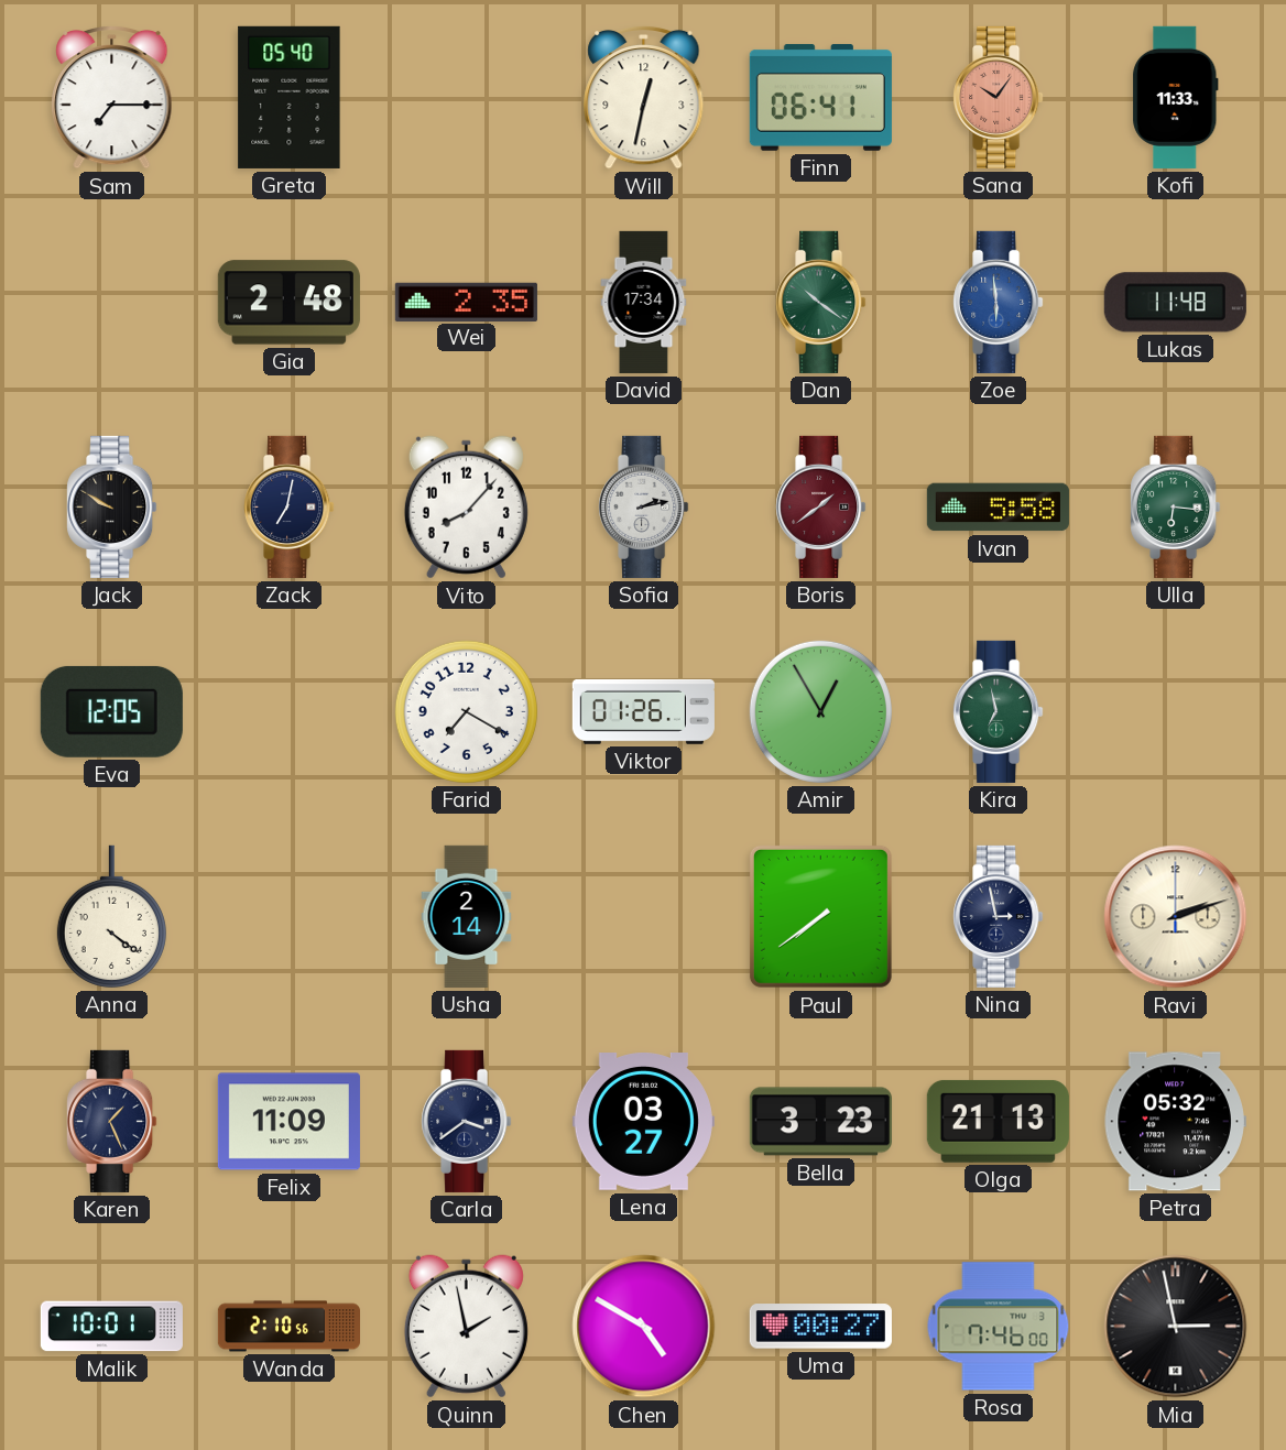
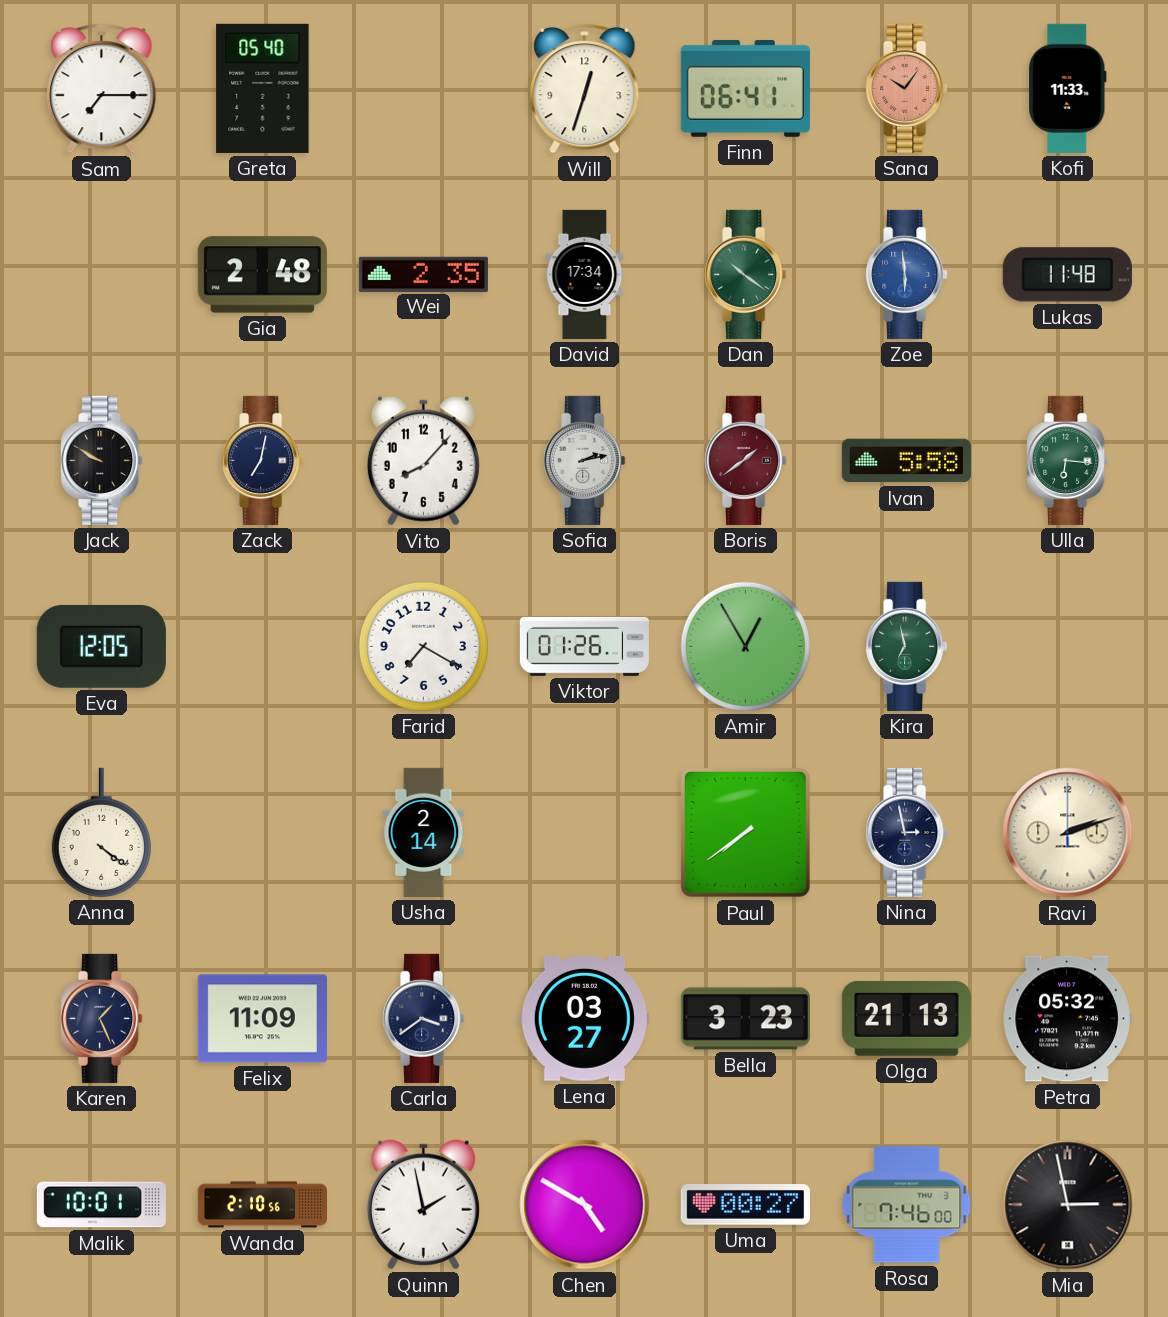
Will: 12:32 -> 12:33
